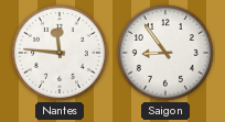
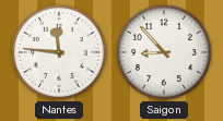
Saigon: 8:54 -> 8:53
